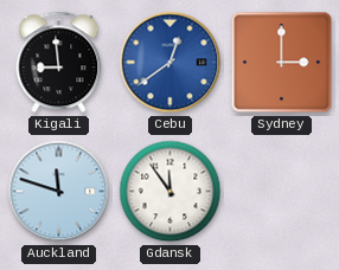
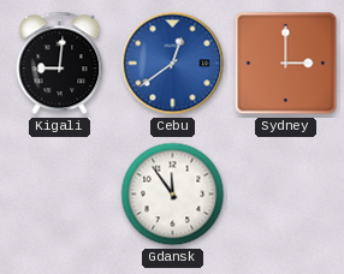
Kigali: 8:59 -> 9:01
Auckland: 11:48 -> none
